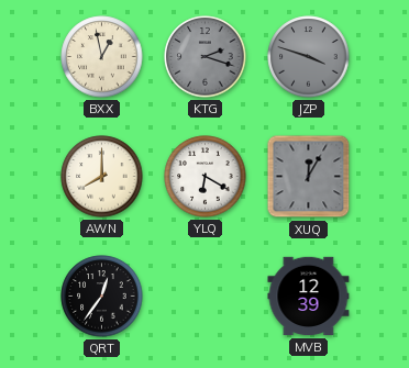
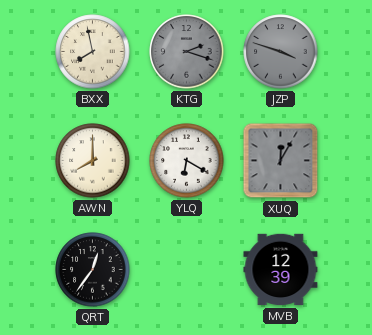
BXX: 12:58 -> 7:58
